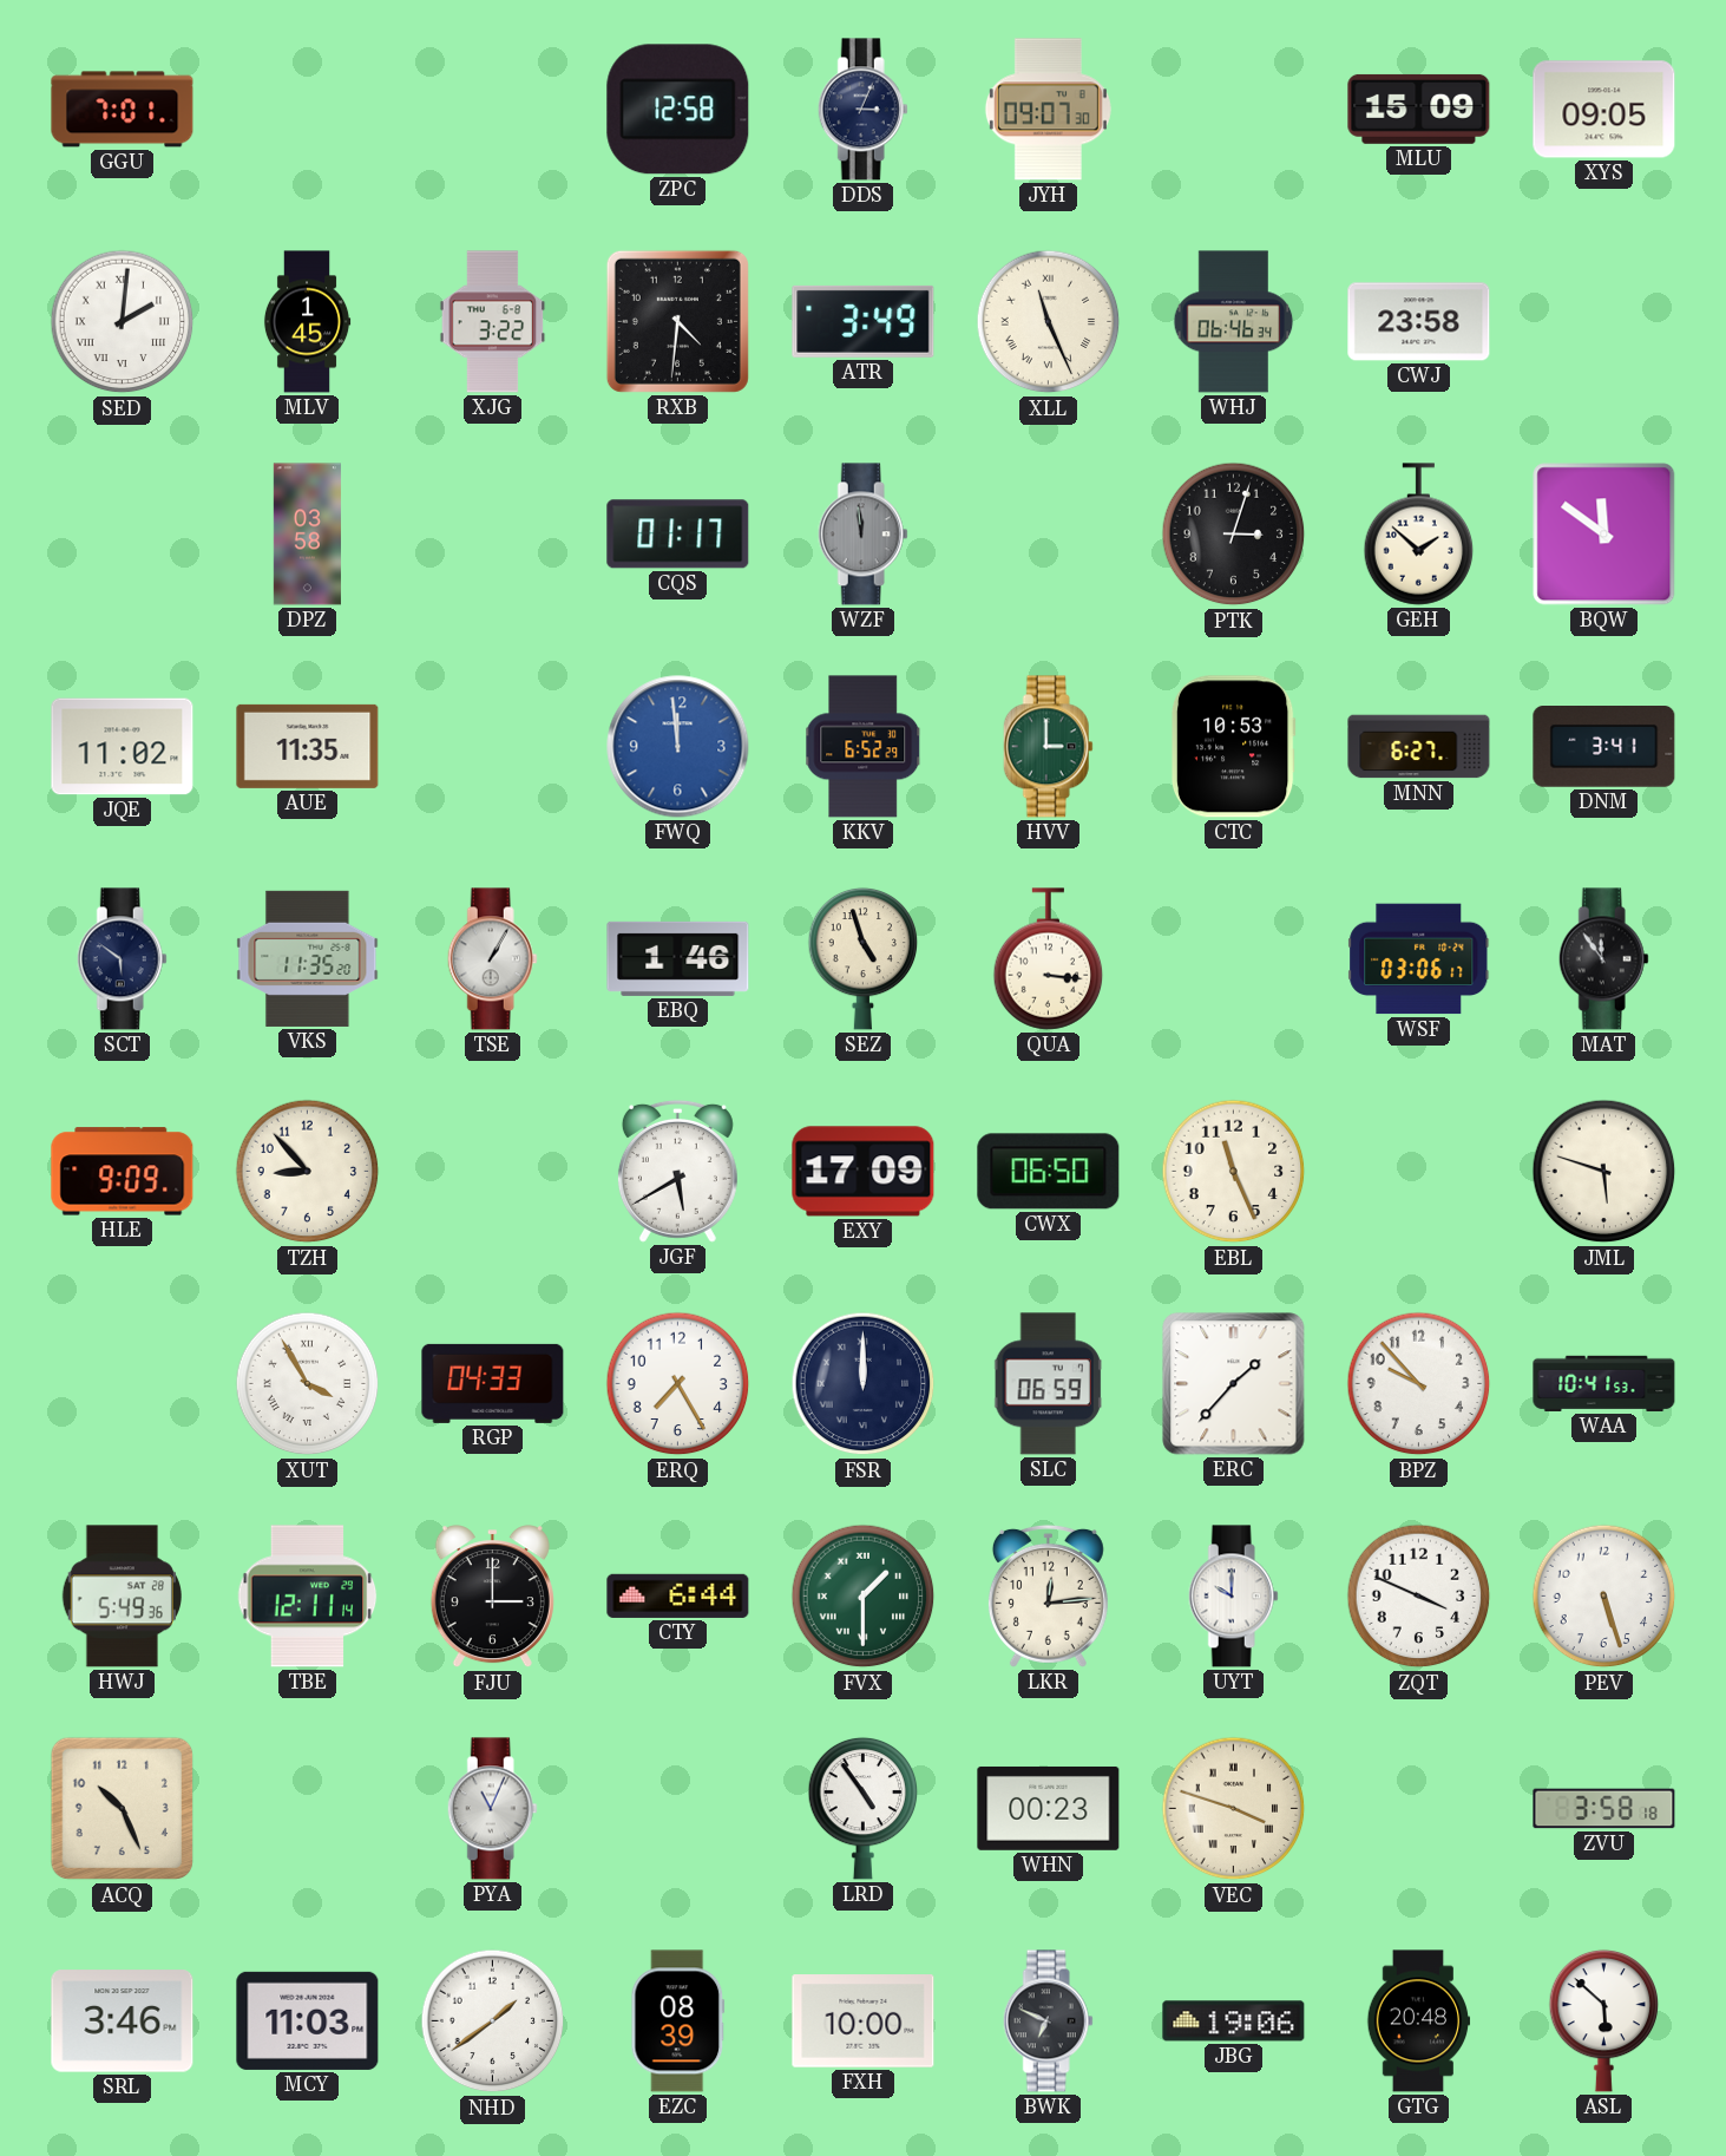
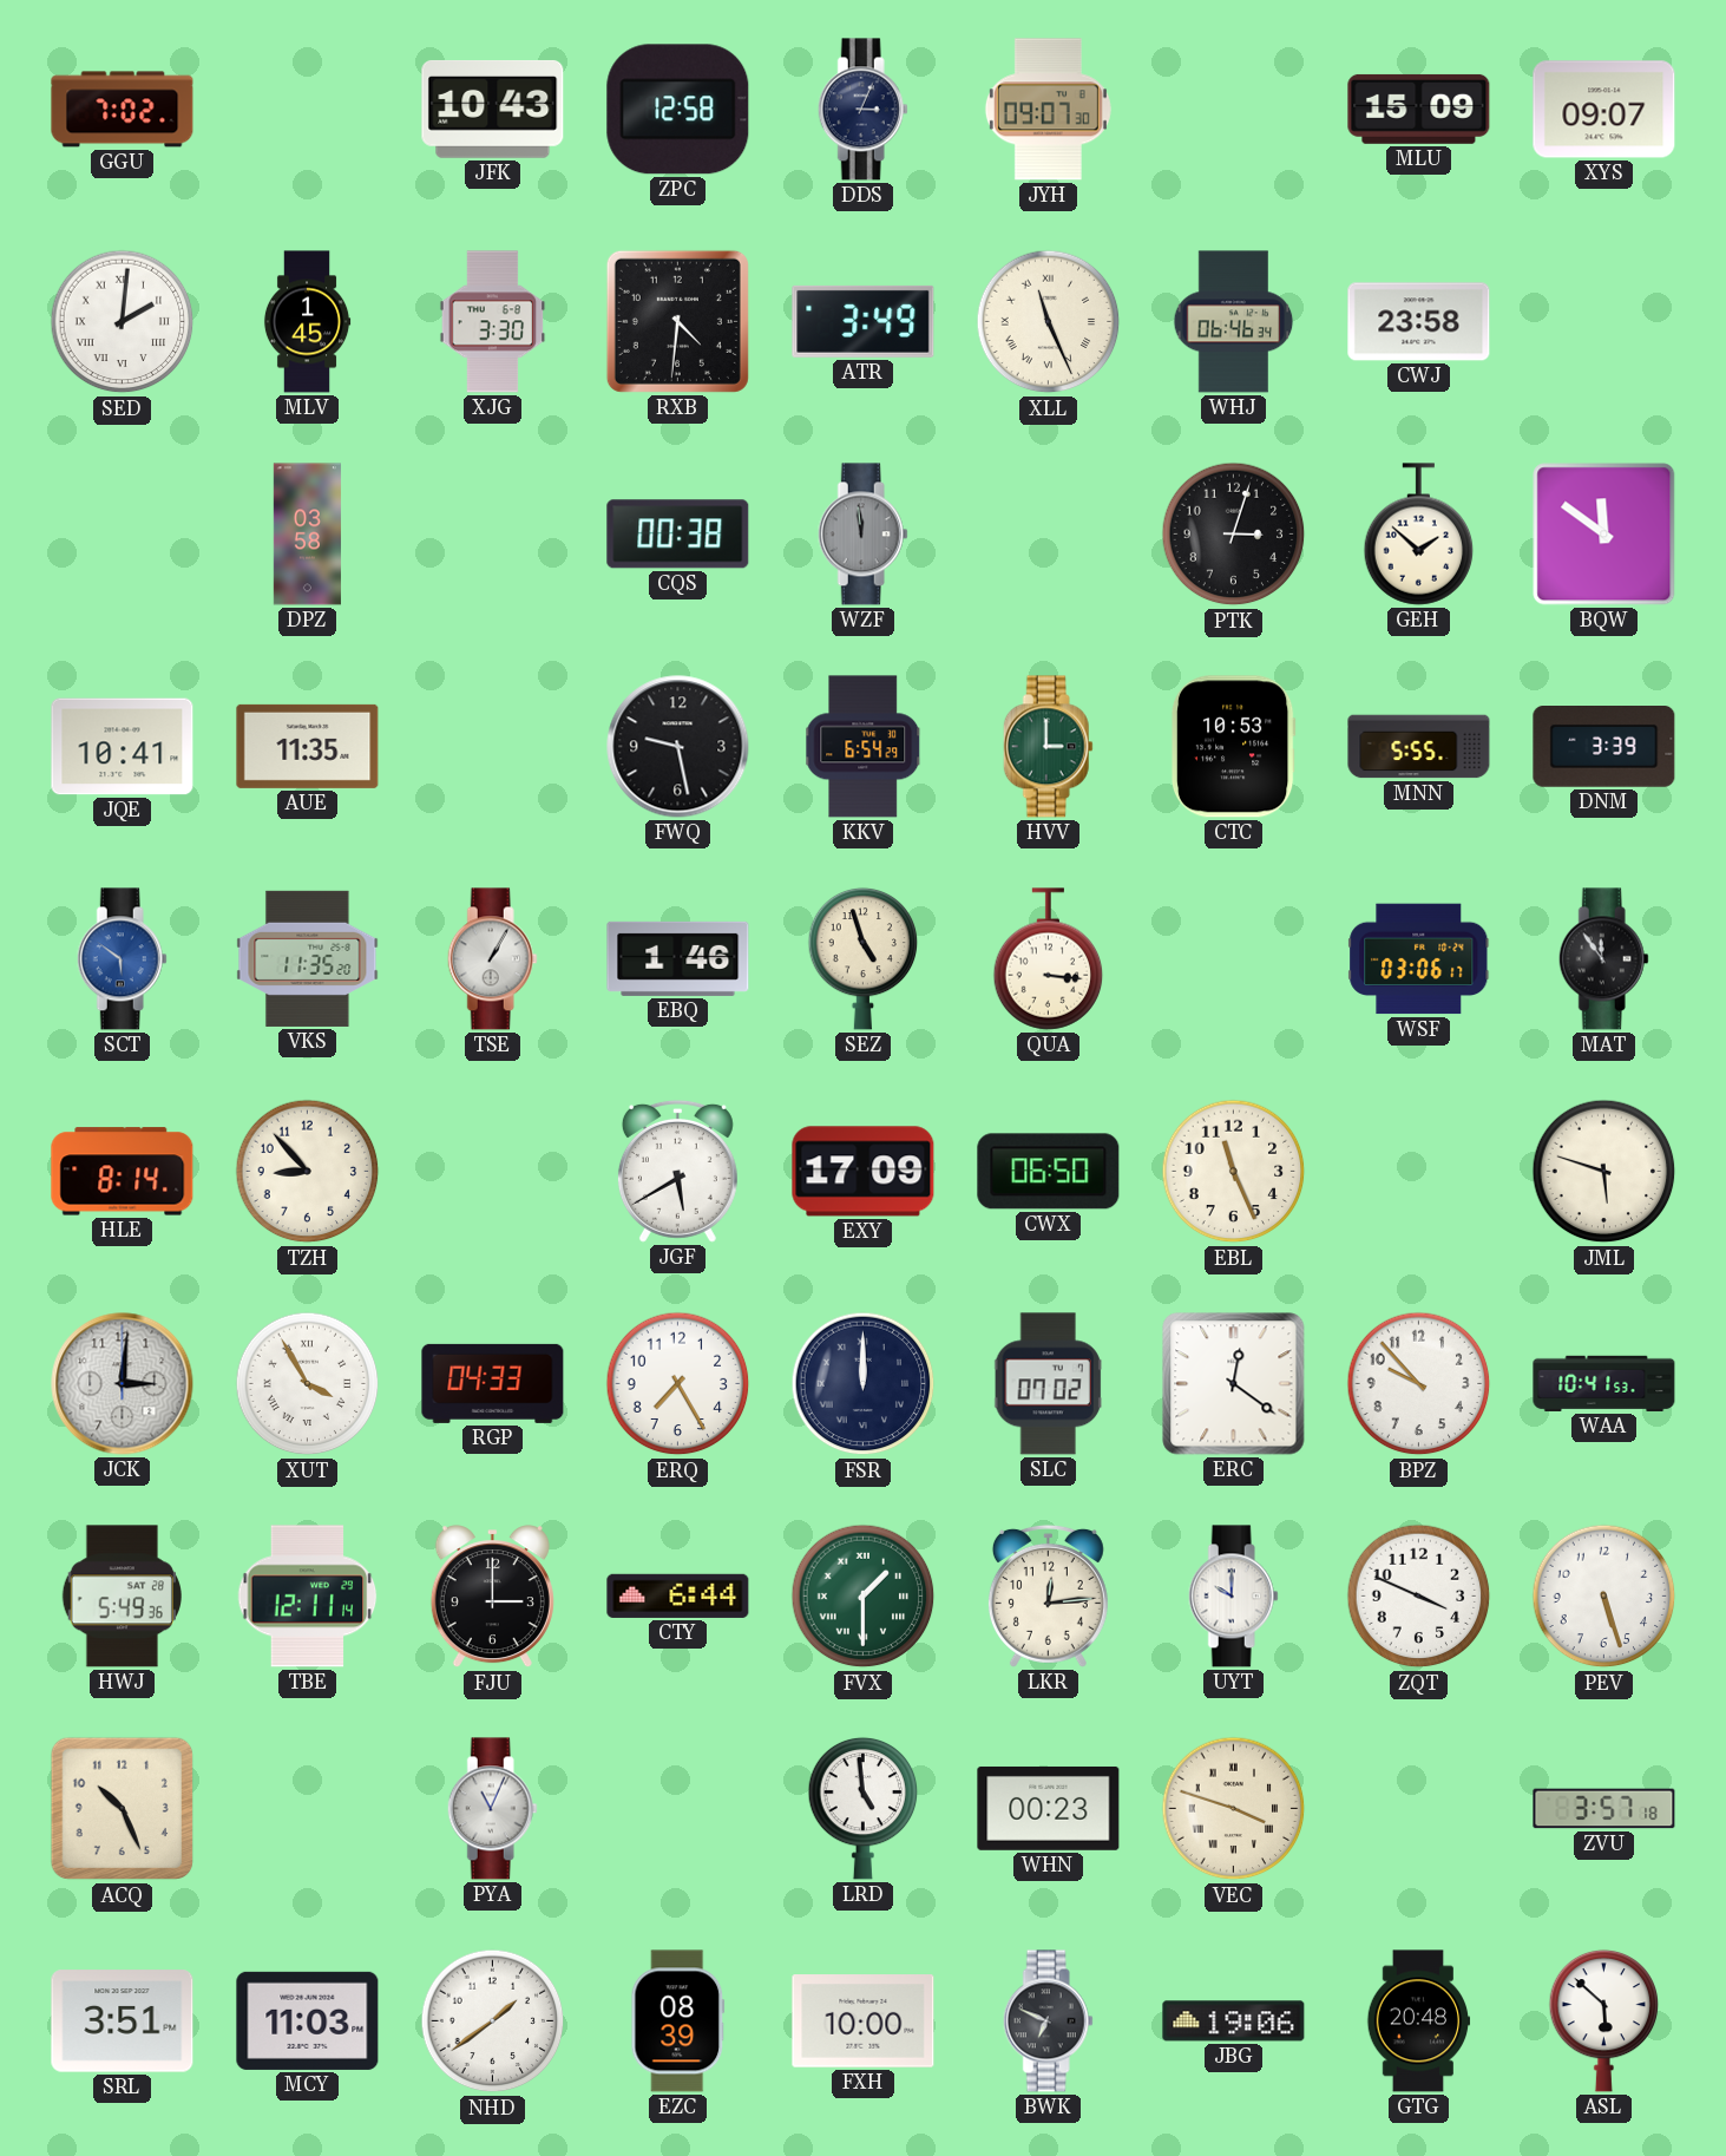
GGU: 7:01 -> 7:02
JFK: none -> 10:43
XYS: 09:05 -> 09:07
XJG: 3:22 -> 3:30
CQS: 01:17 -> 00:38
JQE: 11:02 -> 10:41
FWQ: 11:59 -> 9:28
FWQ dial: blue -> black
KKV: 6:52 -> 6:54
MNN: 6:27 -> 5:55
DNM: 3:41 -> 3:39
SCT dial: navy -> blue
HLE: 9:09 -> 8:14
JCK: none -> 3:01
SLC: 06:59 -> 07:02
ERC: 1:37 -> 12:21
LRD: 4:54 -> 4:59
ZVU: 3:58 -> 3:57
SRL: 3:46 -> 3:51
